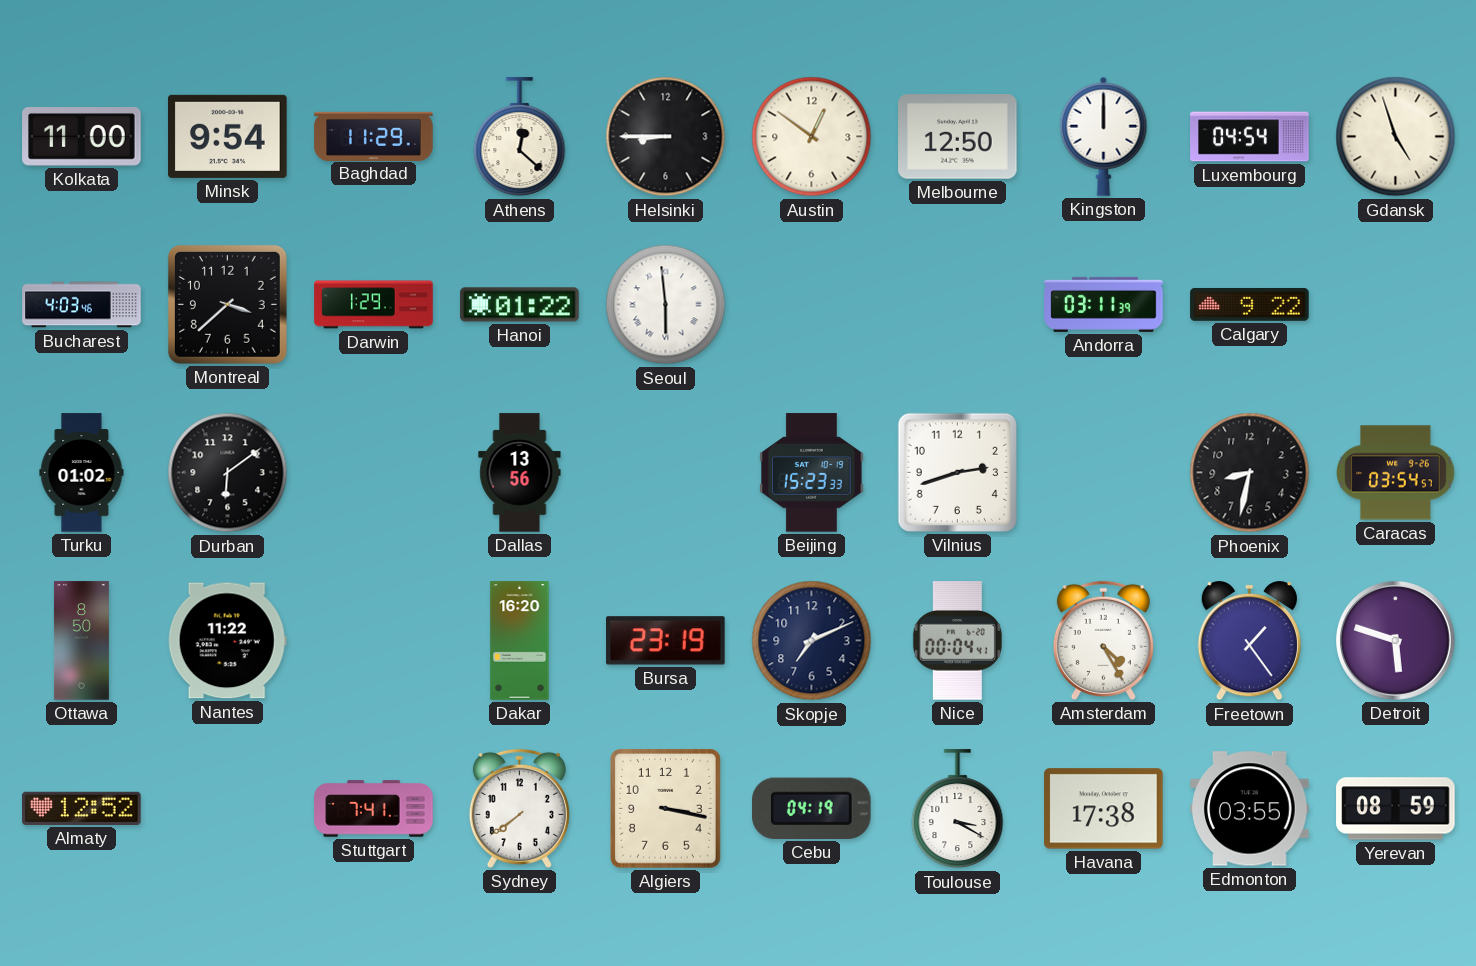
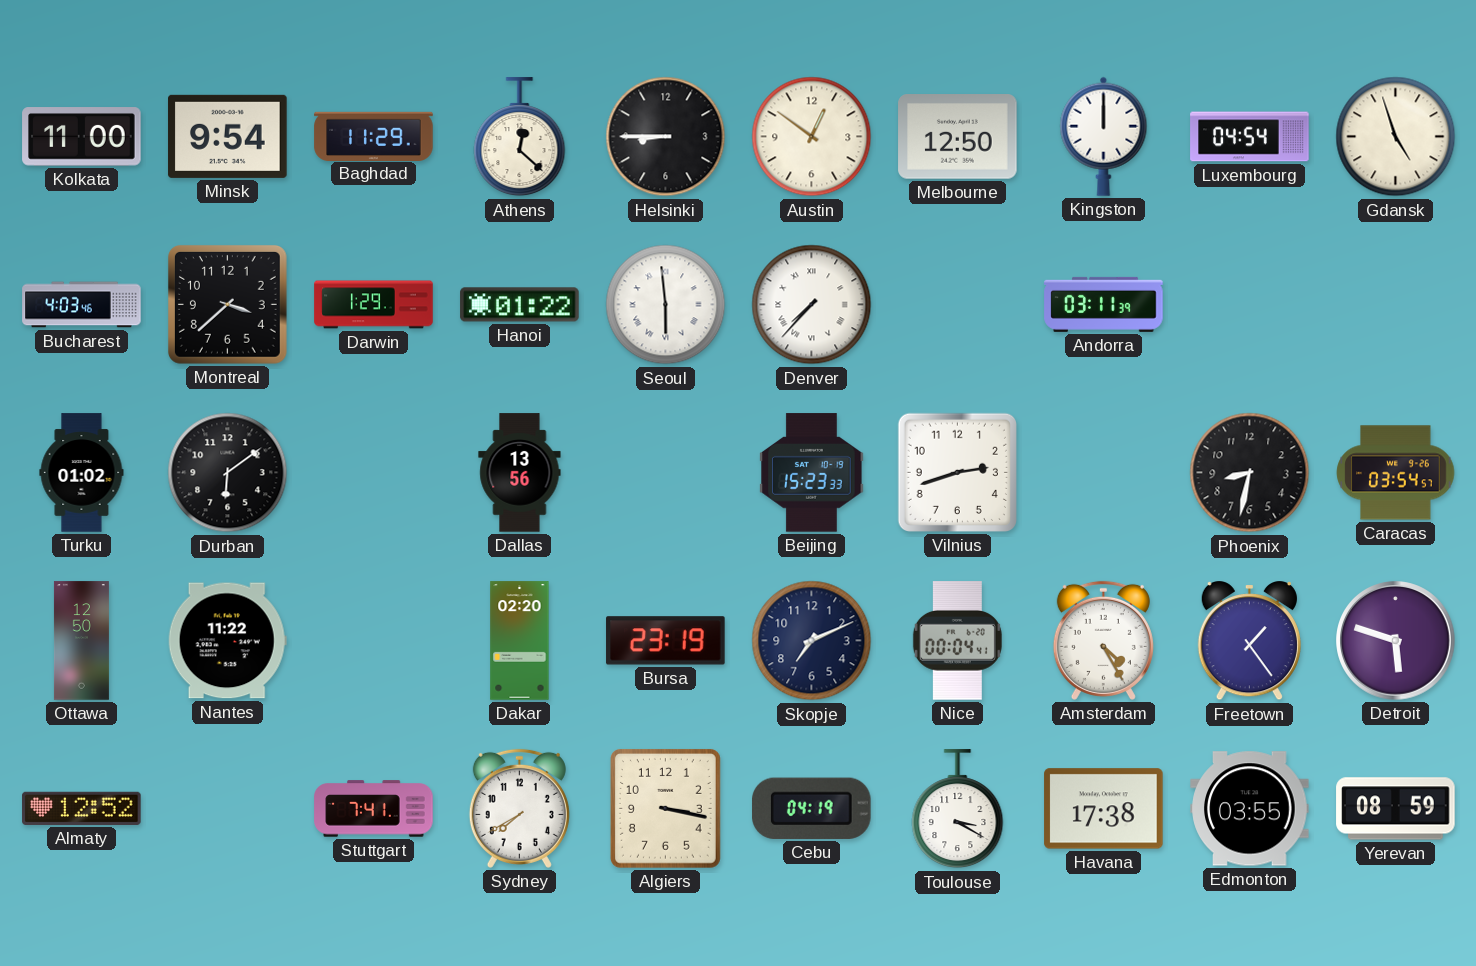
Denver: none -> 7:37
Calgary: 9:22 -> none
Ottawa: 8:50 -> 12:50
Dakar: 16:20 -> 02:20
Sydney: 7:39 -> 7:40
